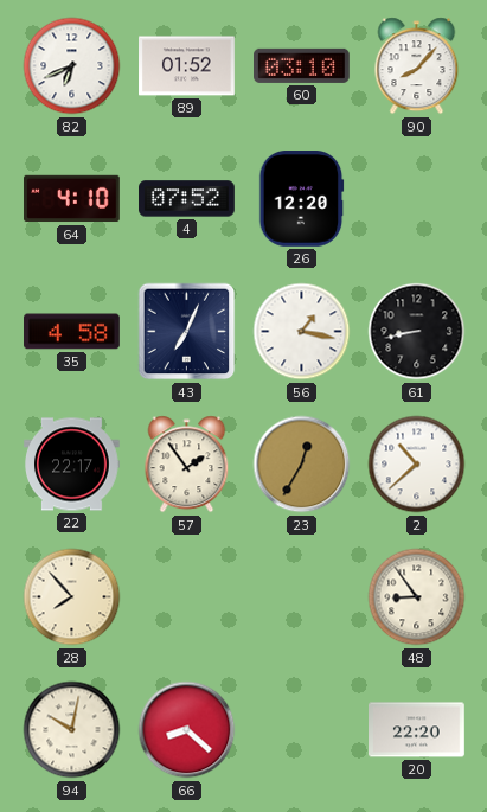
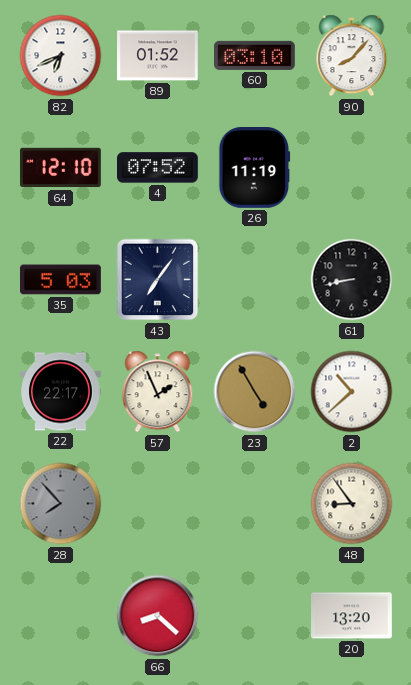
64: 4:10 -> 12:10
26: 12:20 -> 11:19
35: 4:58 -> 5:03
43: 7:04 -> 7:06
56: 1:17 -> none
57: 1:54 -> 1:56
23: 12:35 -> 4:55
28 dial: cream -> grey
94: 10:02 -> none
20: 22:20 -> 13:20
